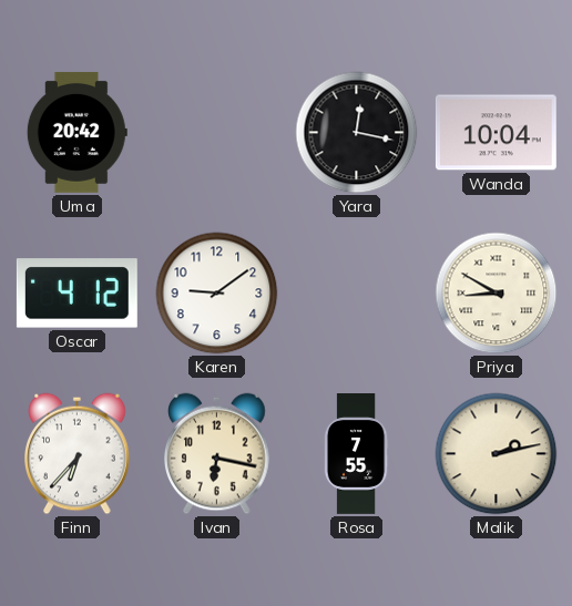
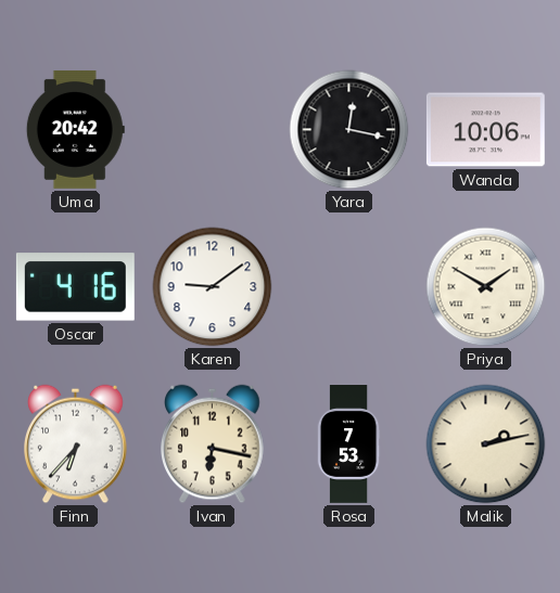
Wanda: 10:04 -> 10:06
Oscar: 4:12 -> 4:16
Priya: 8:50 -> 1:50
Rosa: 7:55 -> 7:53
